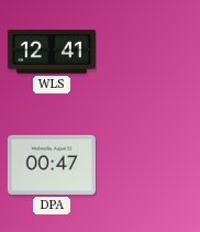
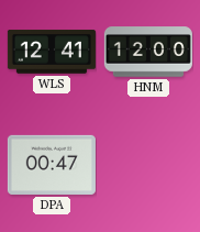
HNM: none -> 12:00
